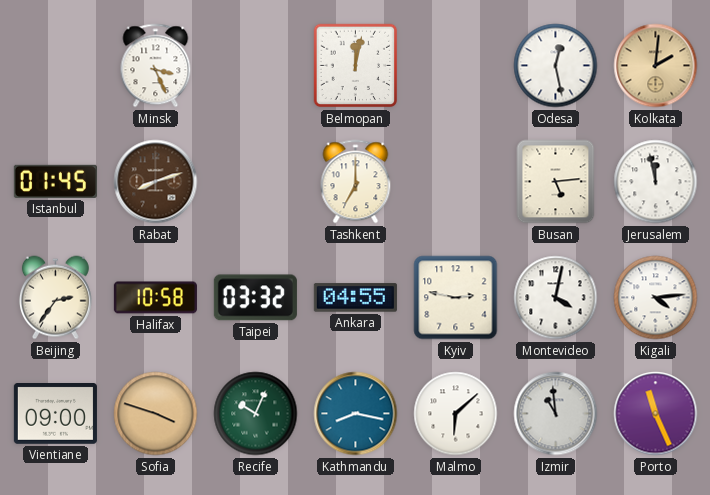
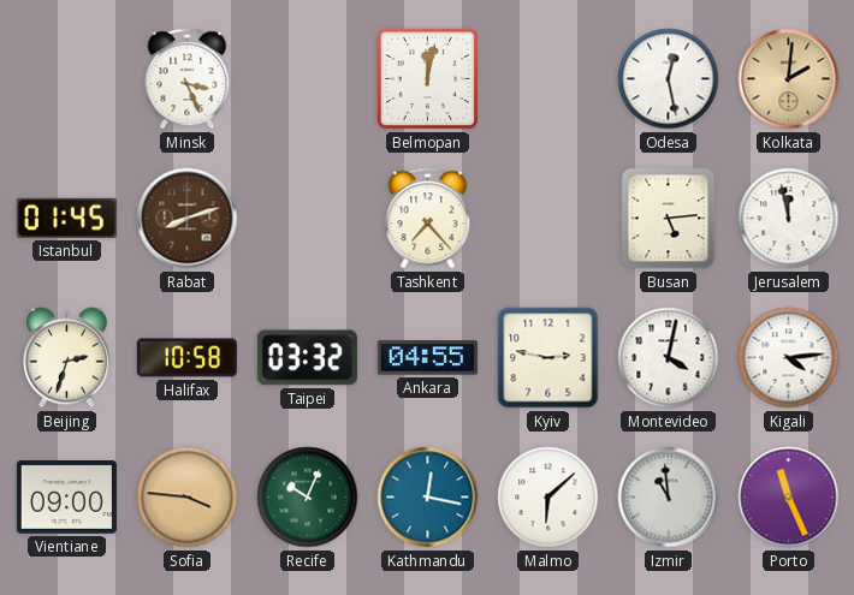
Tashkent: 7:00 -> 7:23
Beijing: 2:36 -> 2:33
Sofia: 3:48 -> 3:46
Kathmandu: 8:17 -> 12:17
